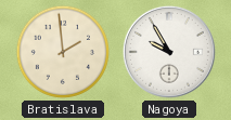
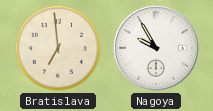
Bratislava: 1:59 -> 6:59
